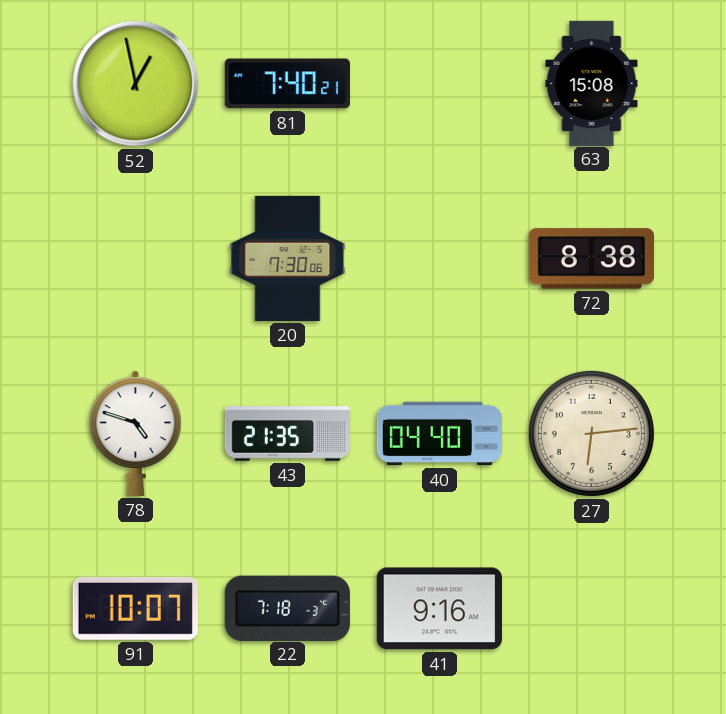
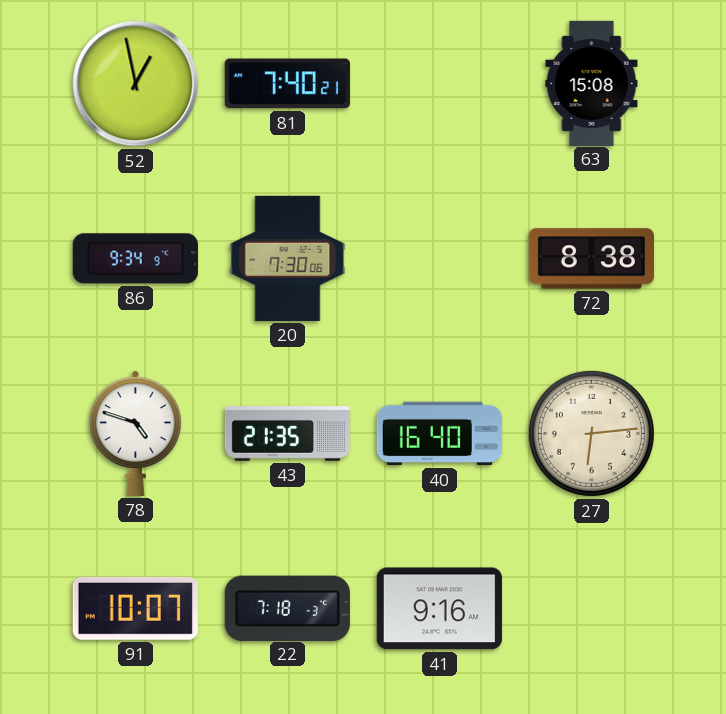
86: none -> 9:34
40: 04:40 -> 16:40
